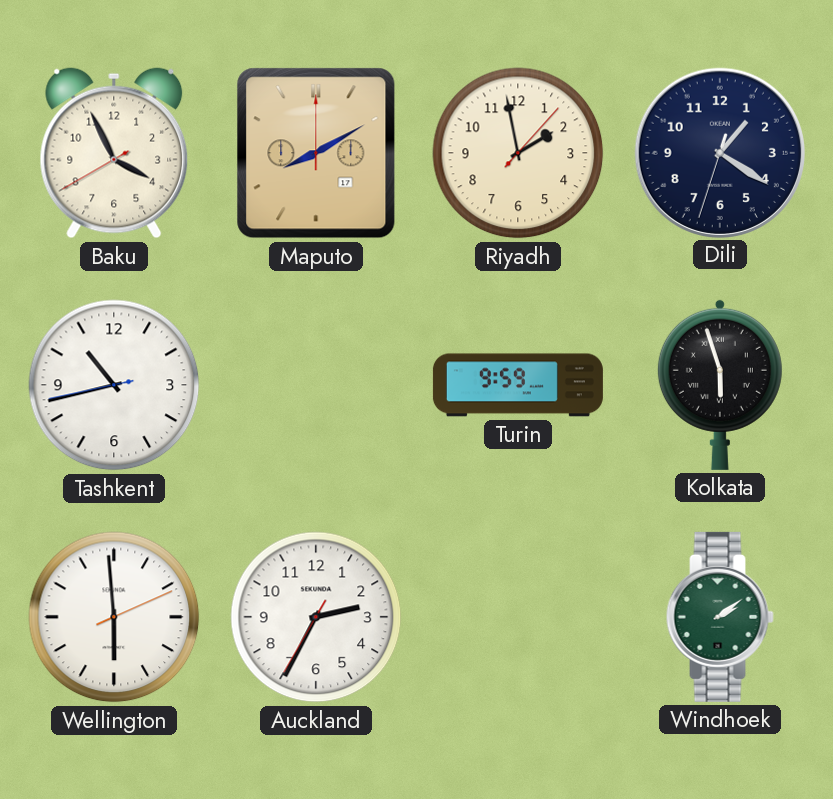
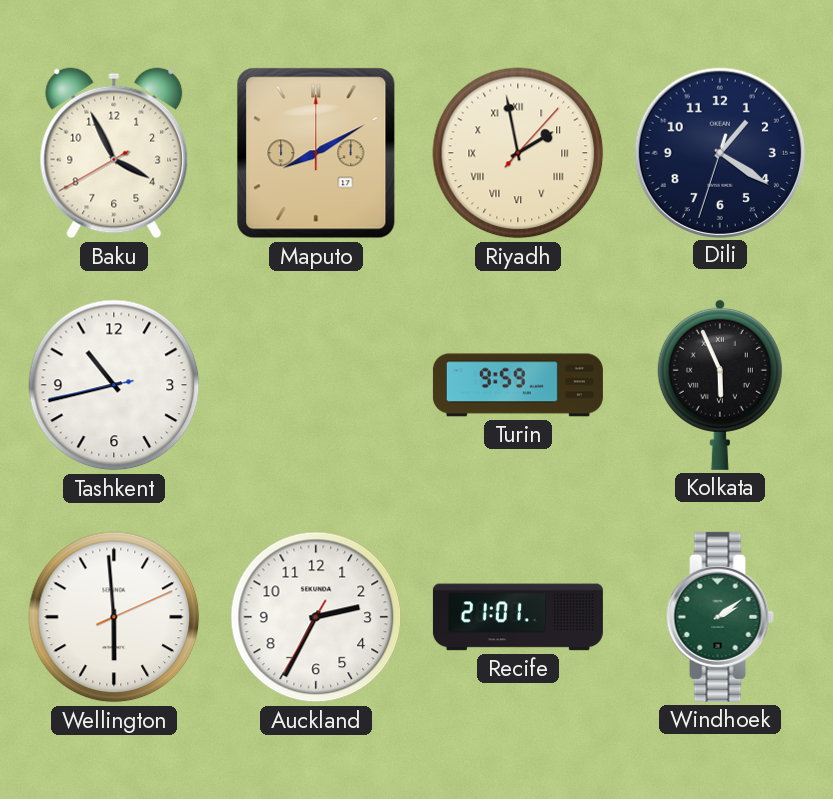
Riyadh numerals: Arabic -> Roman
Kolkata: 5:57 -> 5:56
Recife: none -> 21:01
